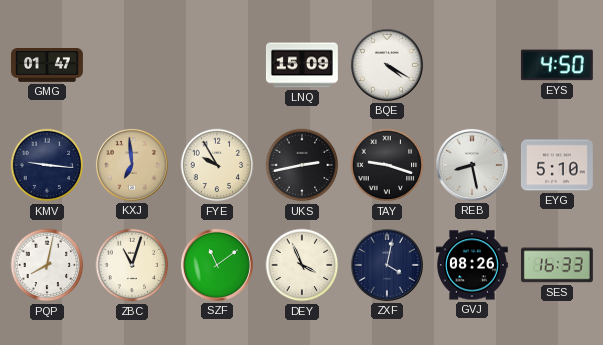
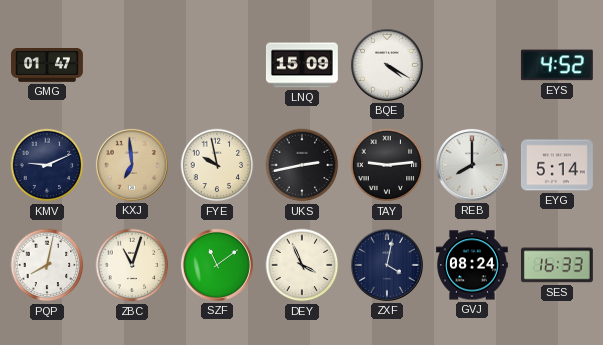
EYS: 4:50 -> 4:52
KMV: 9:16 -> 9:11
FYE: 9:55 -> 9:58
TAY: 9:18 -> 9:14
REB: 8:28 -> 8:00
EYG: 5:10 -> 5:14
GVJ: 08:26 -> 08:24
